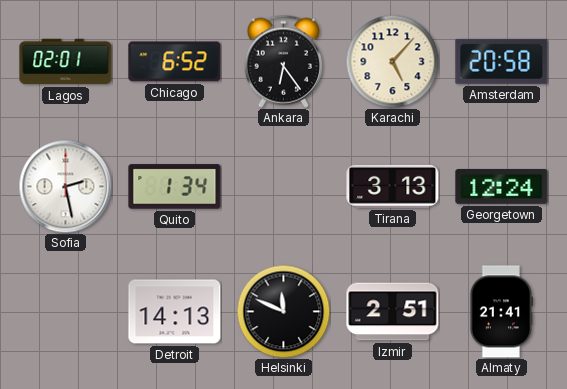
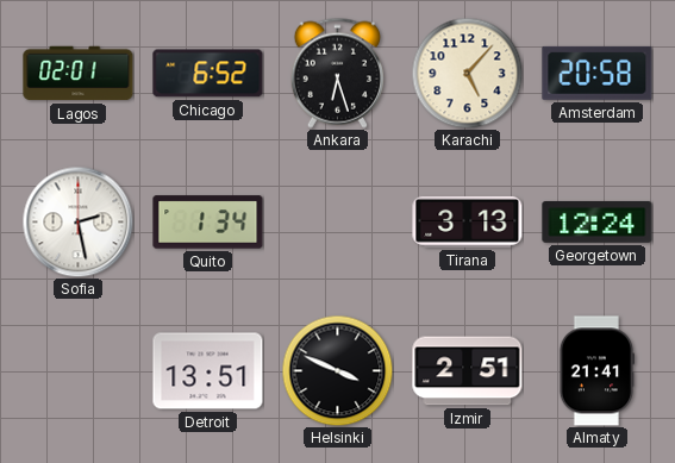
Ankara: 6:24 -> 6:27
Detroit: 14:13 -> 13:51
Helsinki: 11:49 -> 3:49
